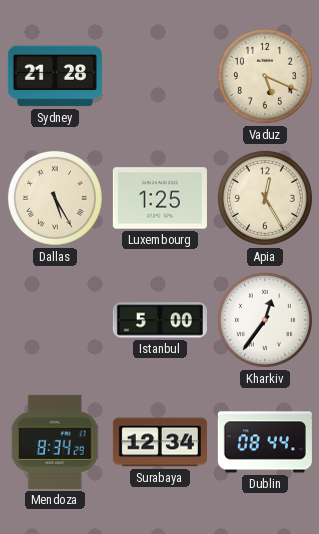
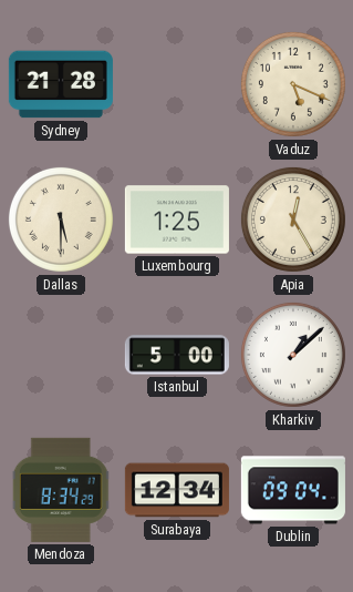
Dallas: 5:25 -> 5:30
Kharkiv: 12:36 -> 1:08
Dublin: 08:44 -> 09:04
